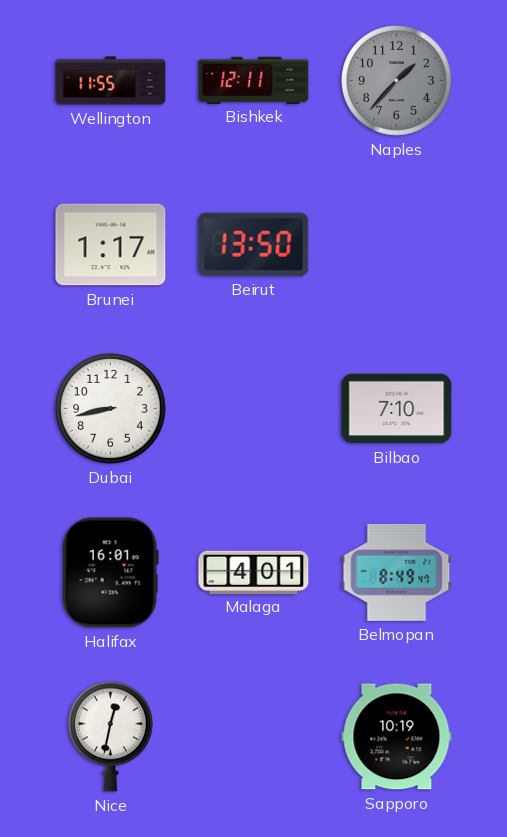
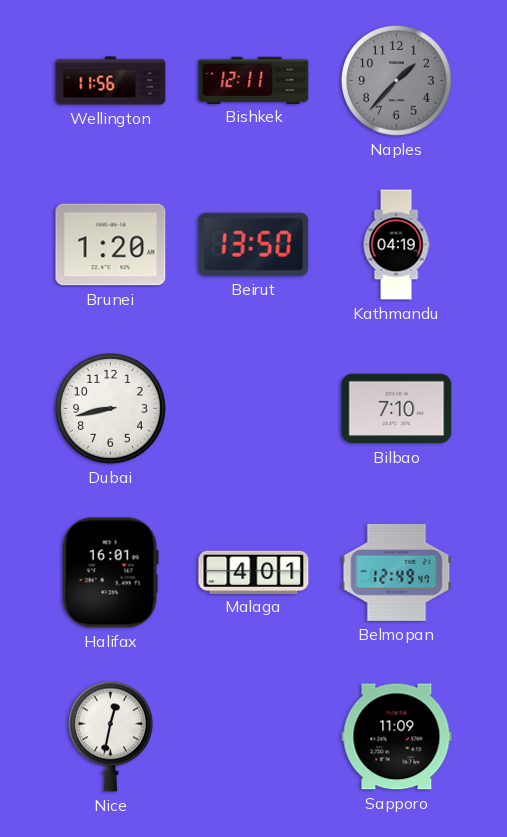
Wellington: 11:55 -> 11:56
Brunei: 1:17 -> 1:20
Kathmandu: none -> 04:19
Belmopan: 8:49 -> 12:49
Sapporo: 10:19 -> 11:09
